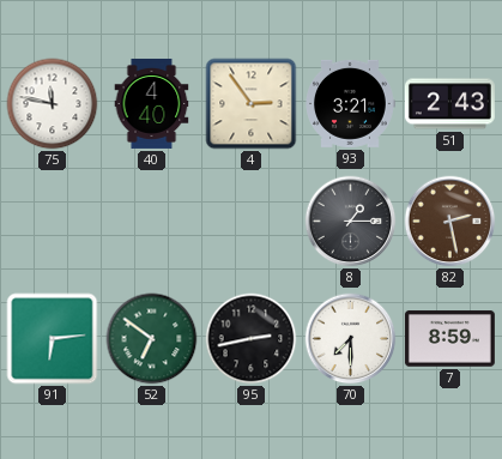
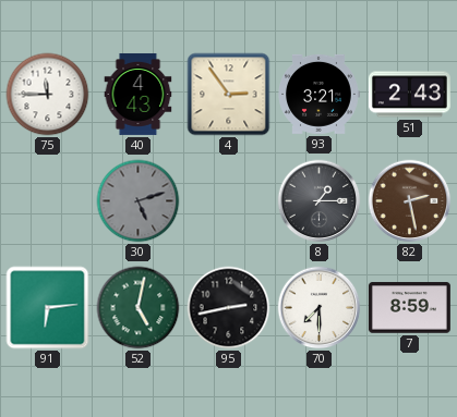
75: 11:47 -> 11:45
40: 4:40 -> 4:43
30: none -> 5:12
52: 6:51 -> 5:02
